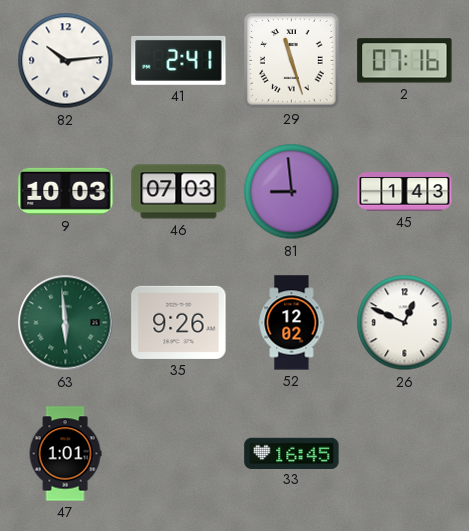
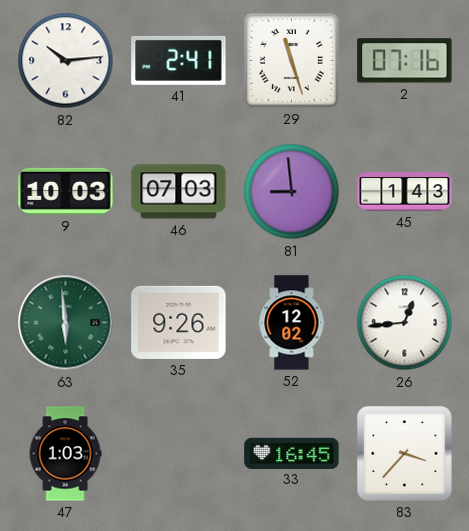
26: 12:49 -> 12:44
47: 1:01 -> 1:03
83: none -> 3:37
